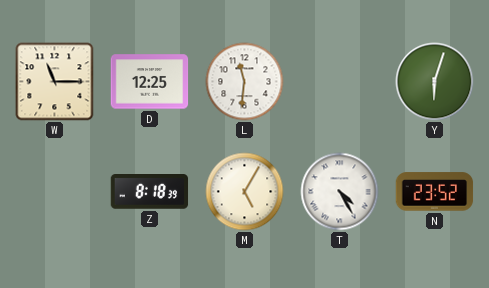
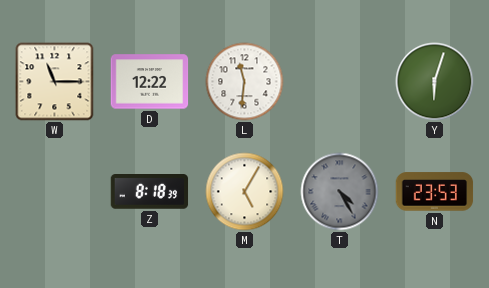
D: 12:25 -> 12:22
T dial: white -> grey
N: 23:52 -> 23:53
